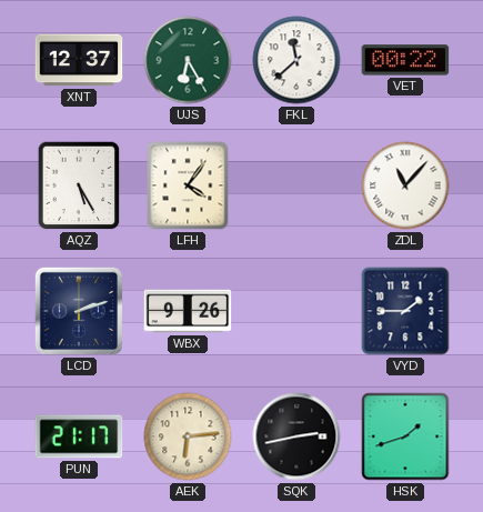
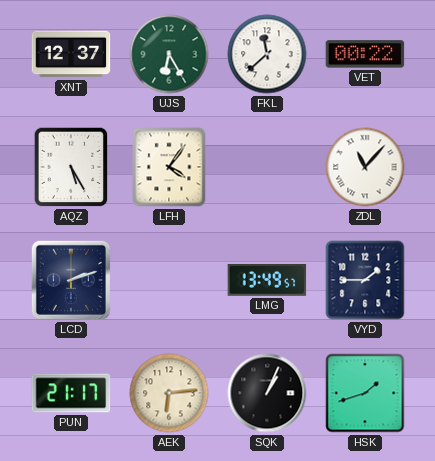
WBX: 9:26 -> none
LMG: none -> 13:49
SQK: 2:43 -> 1:04
